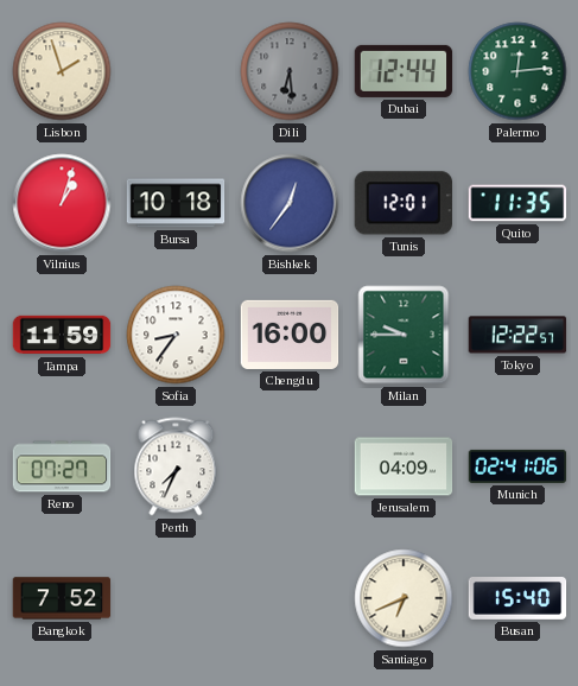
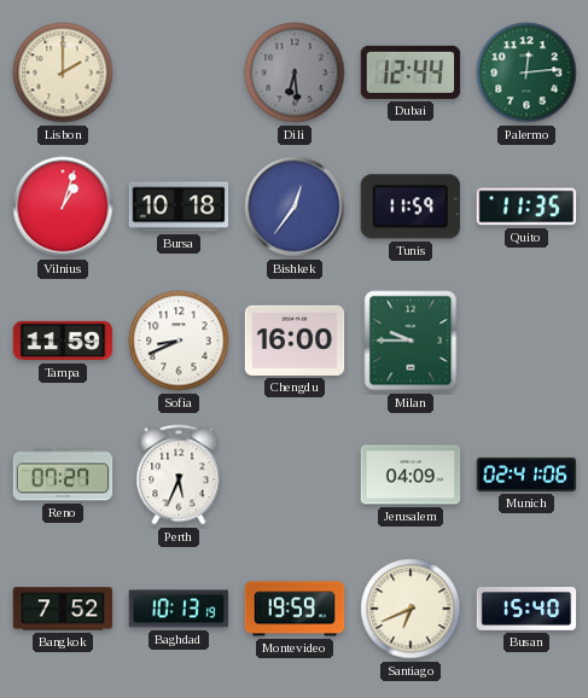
Lisbon: 1:57 -> 2:00
Tunis: 12:01 -> 11:59
Sofia: 8:36 -> 8:41
Tokyo: 12:22 -> none
Perth: 7:34 -> 5:34
Baghdad: none -> 10:13
Montevideo: none -> 19:59
